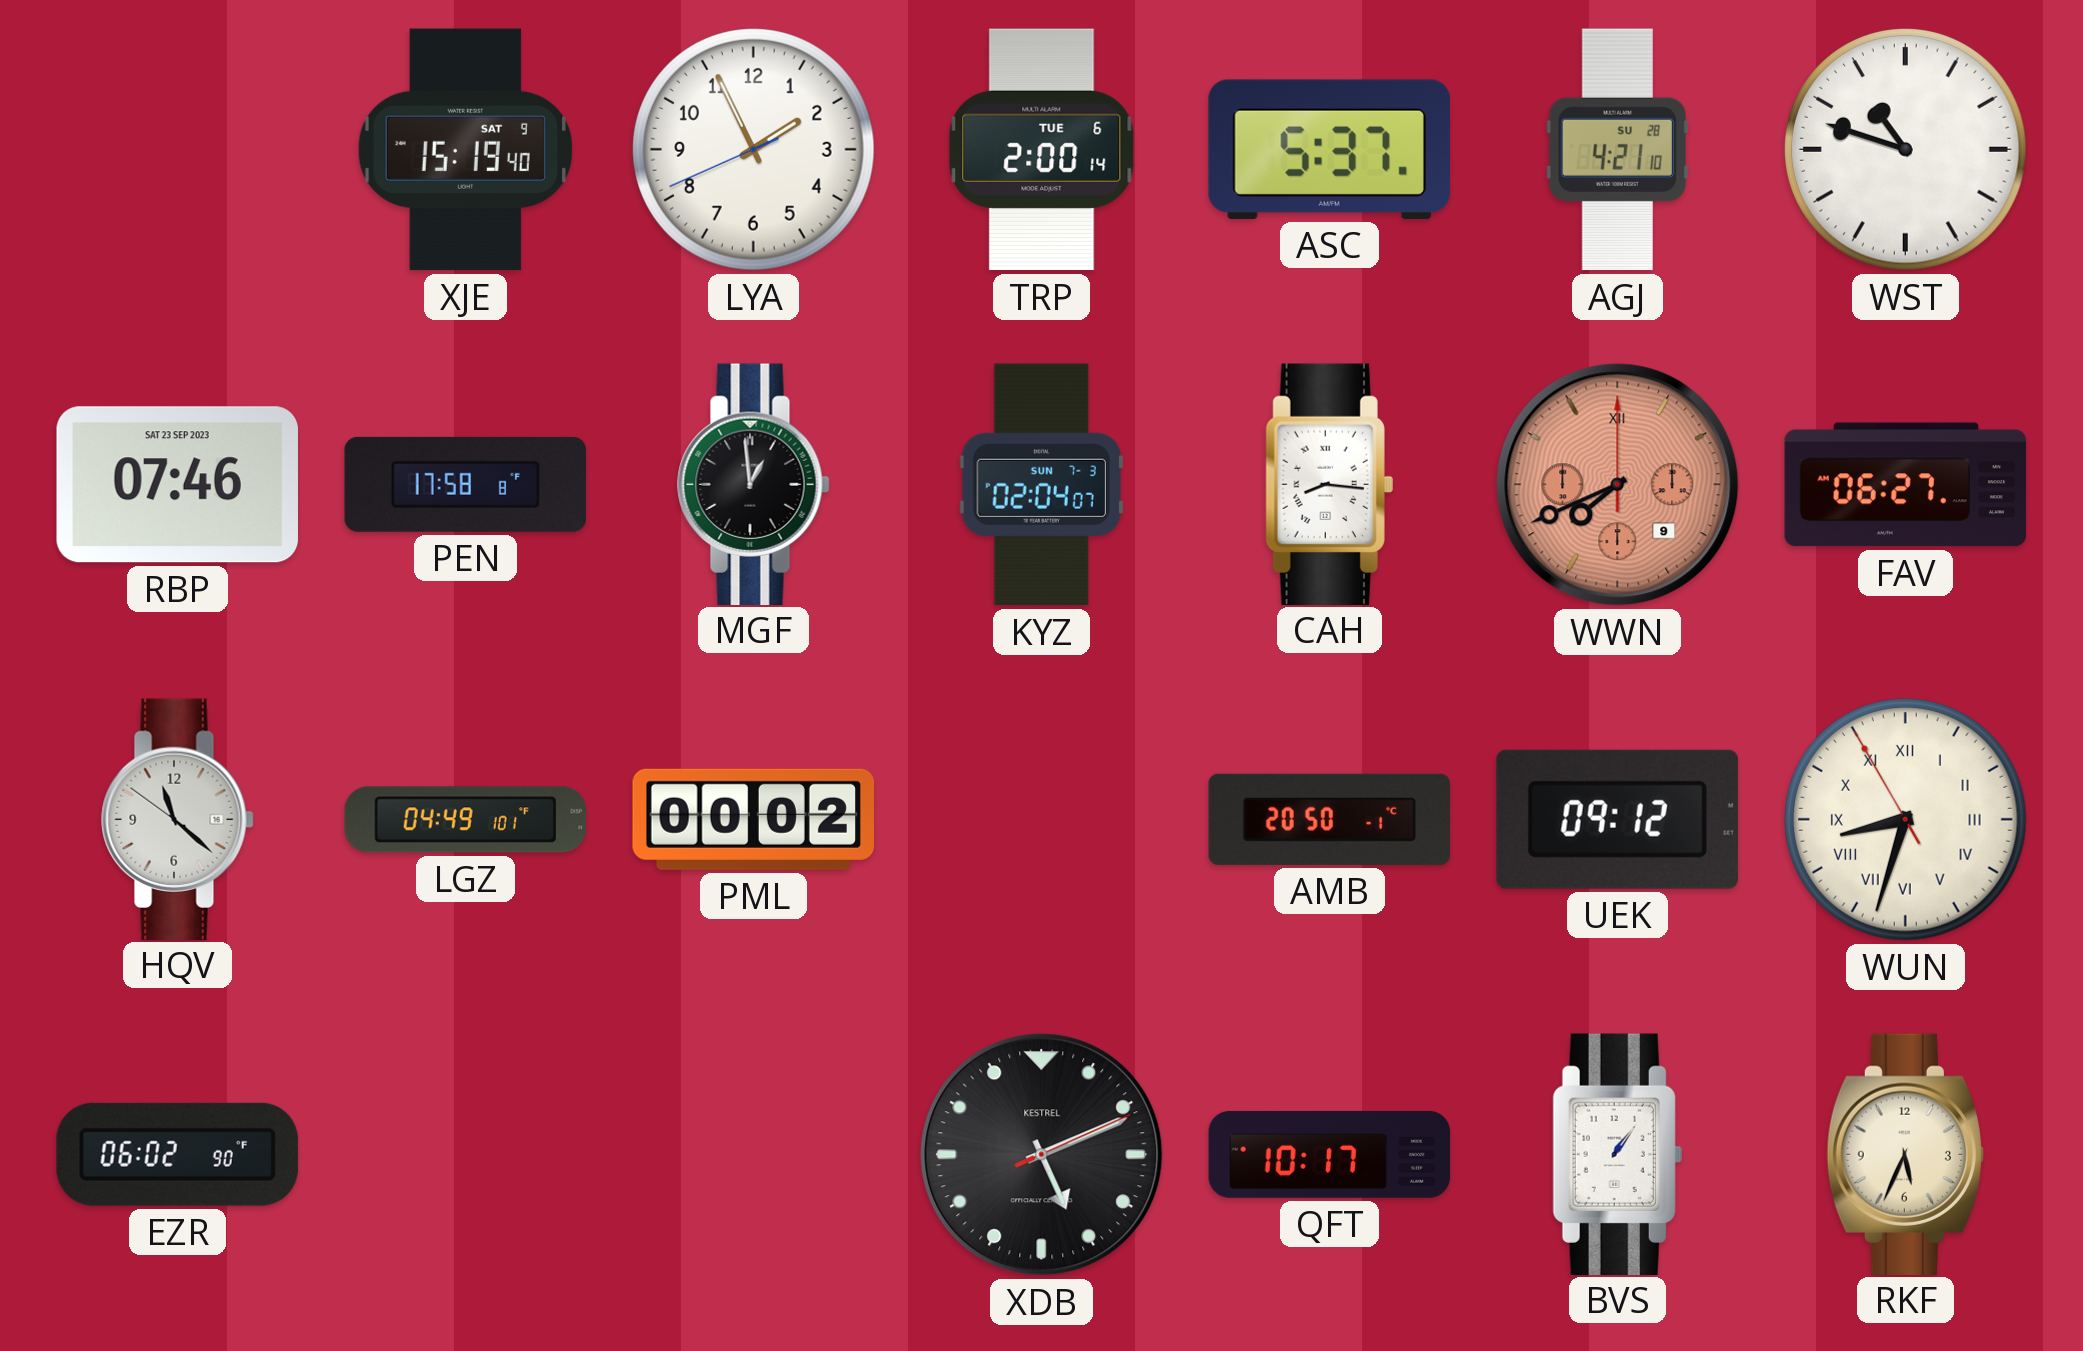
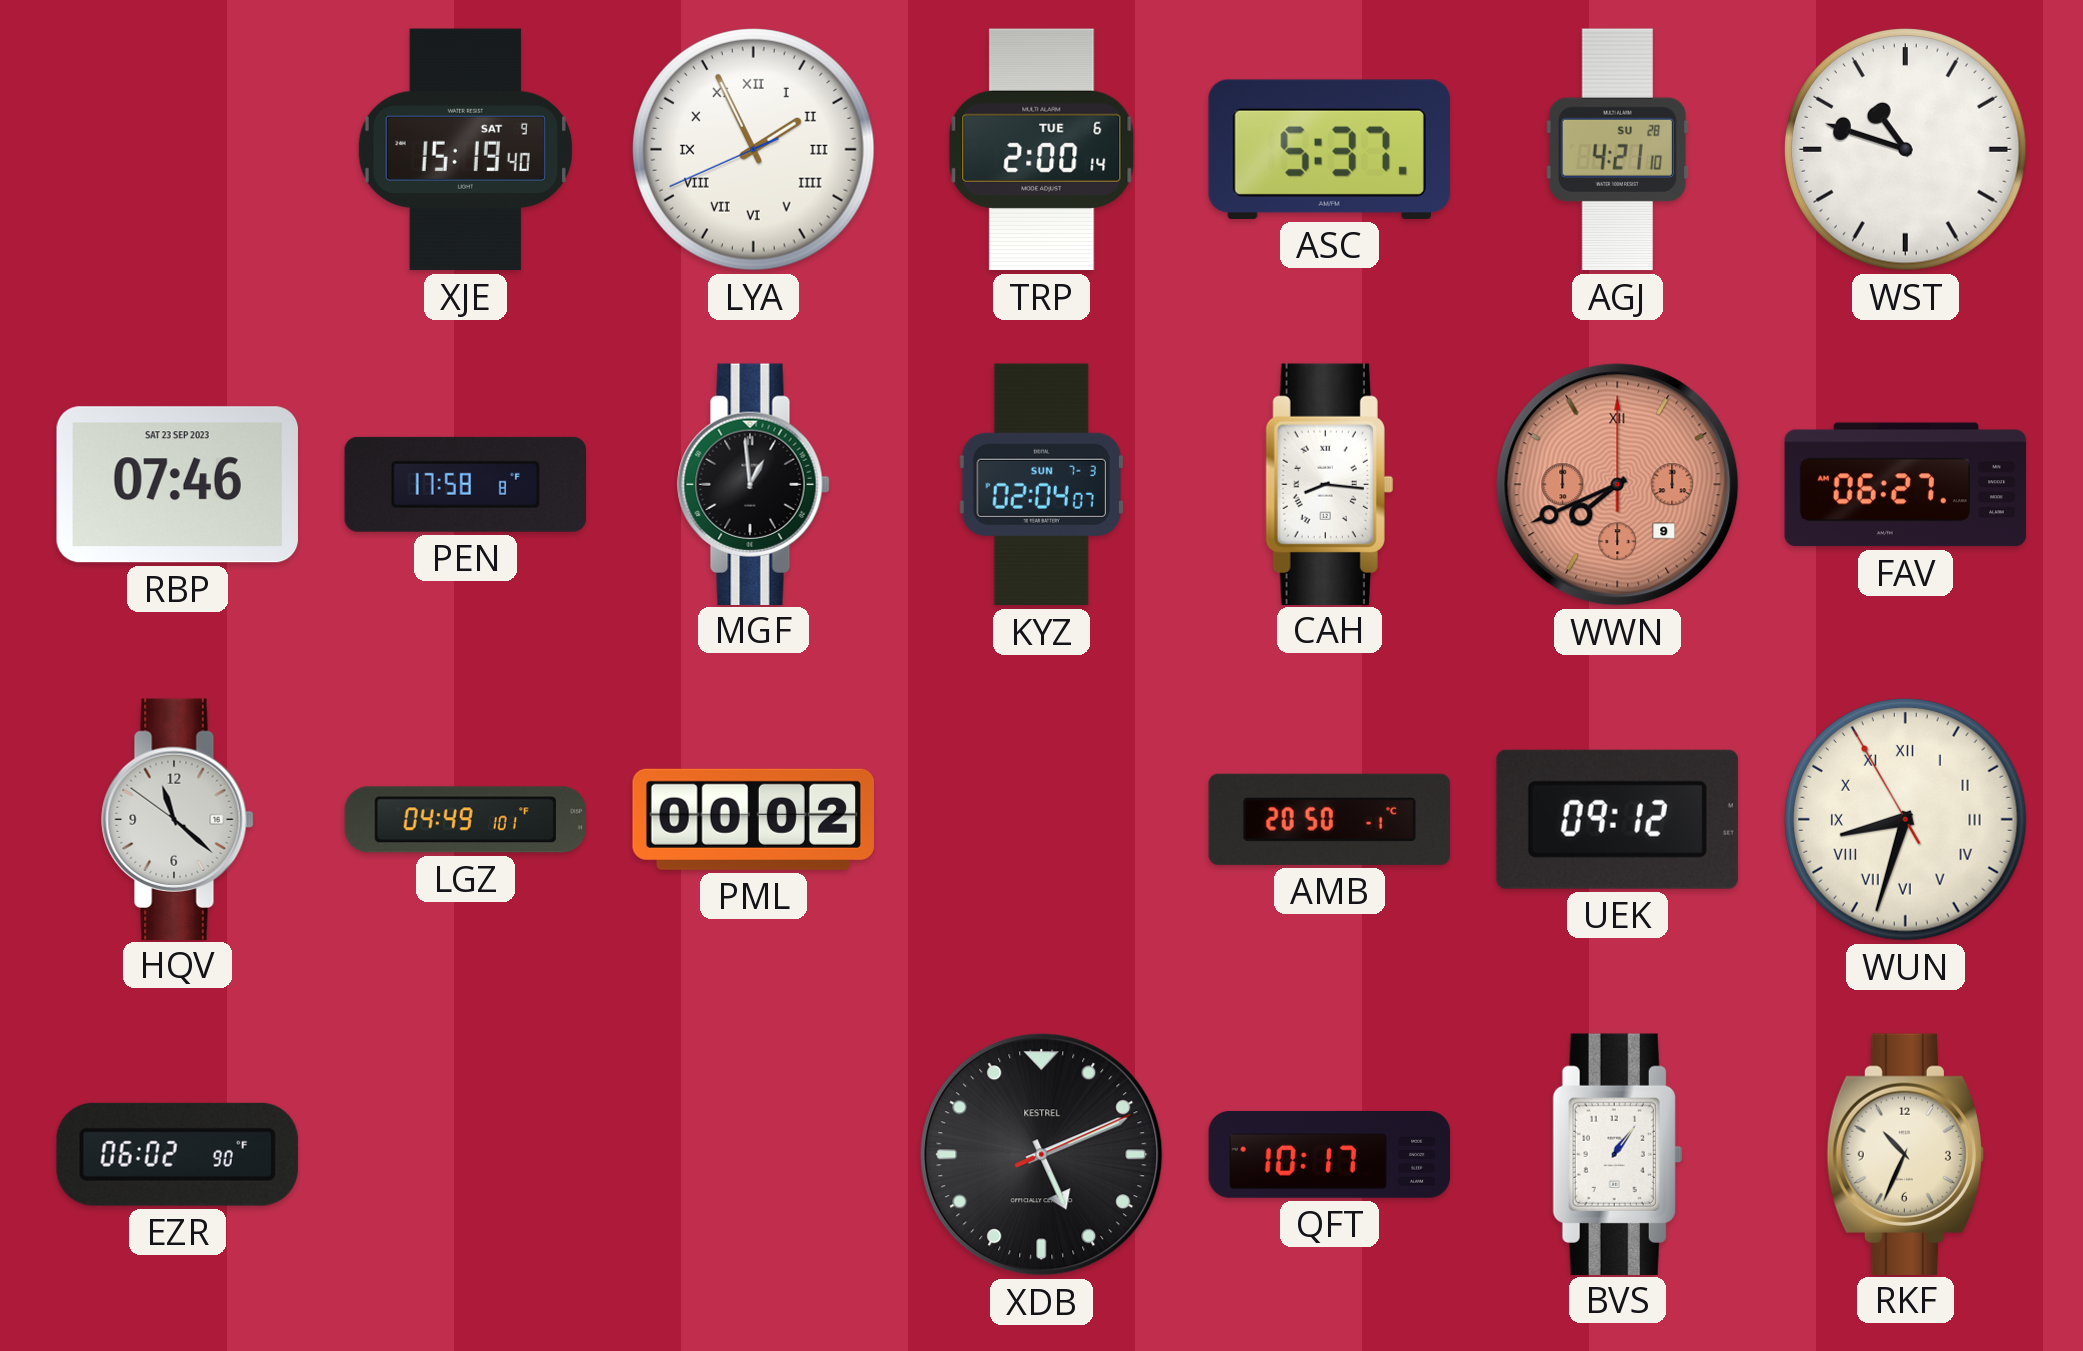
LYA numerals: Arabic -> Roman
RKF: 5:34 -> 10:34
